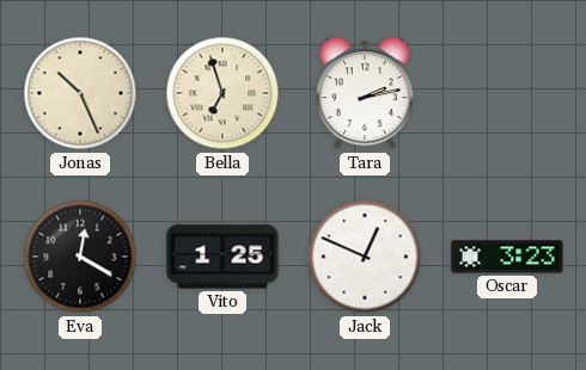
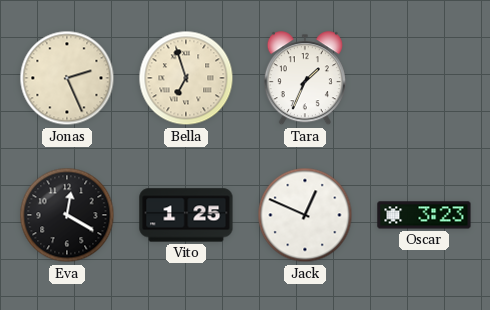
Jonas: 10:26 -> 2:26
Tara: 2:13 -> 1:34
